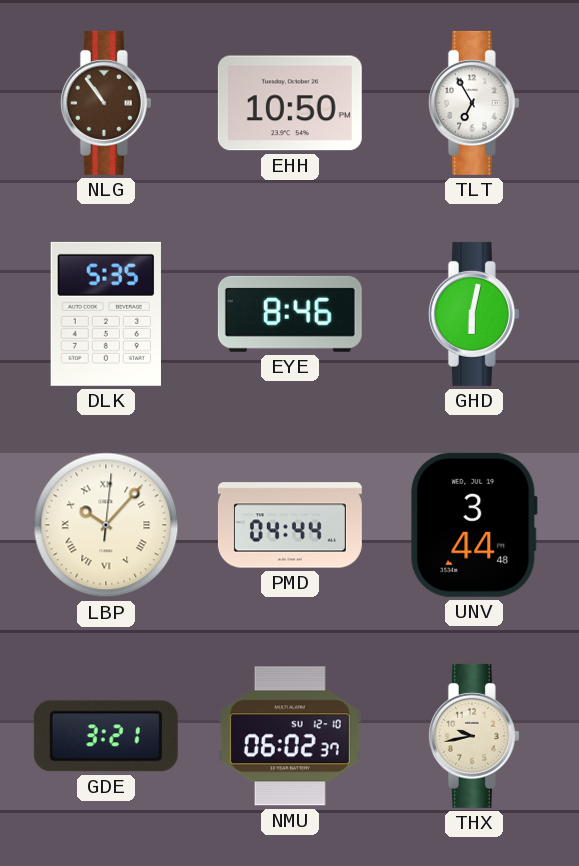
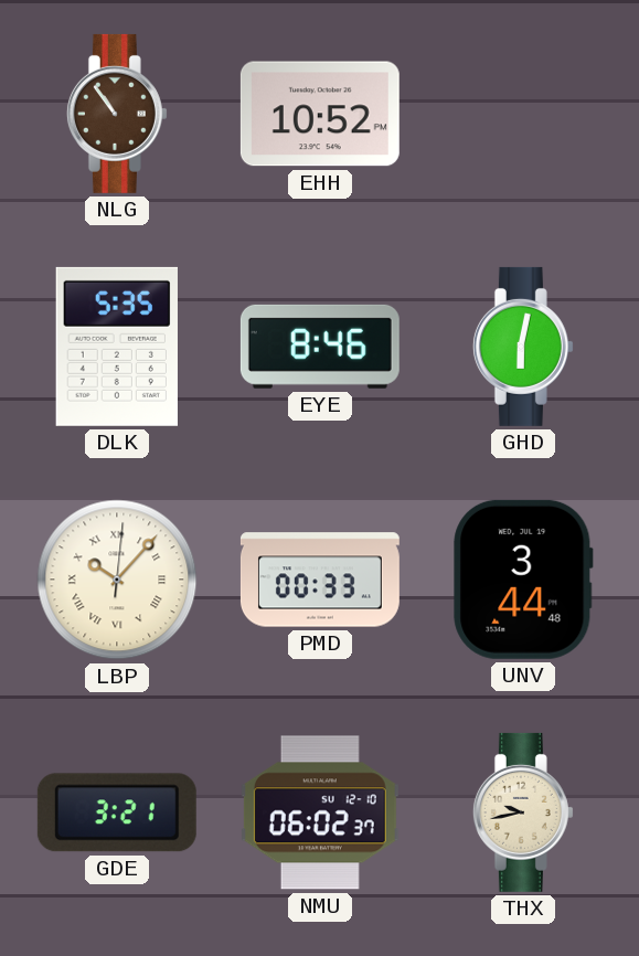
EHH: 10:50 -> 10:52
TLT: 6:55 -> none
PMD: 04:44 -> 00:33
